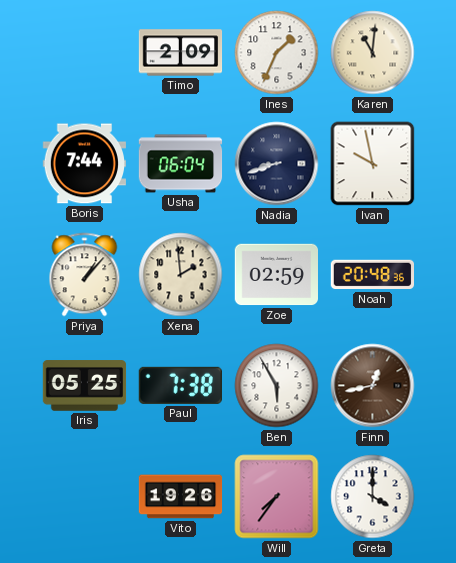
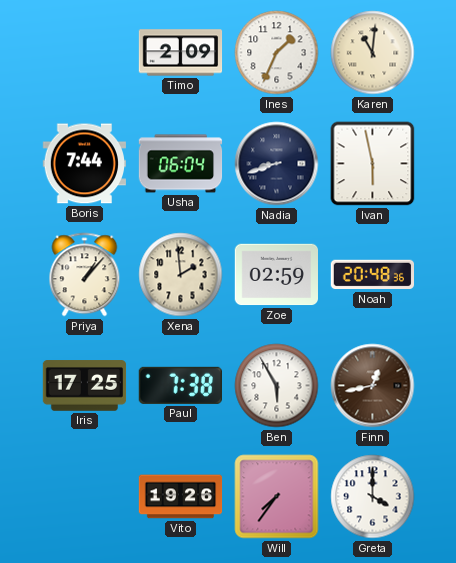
Ivan: 9:58 -> 5:58
Iris: 05:25 -> 17:25
